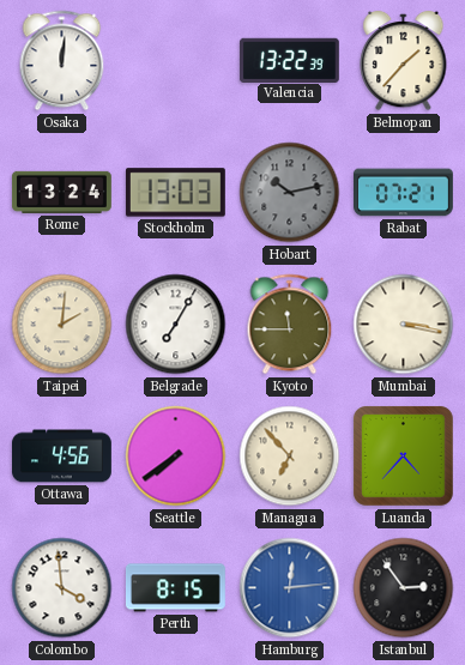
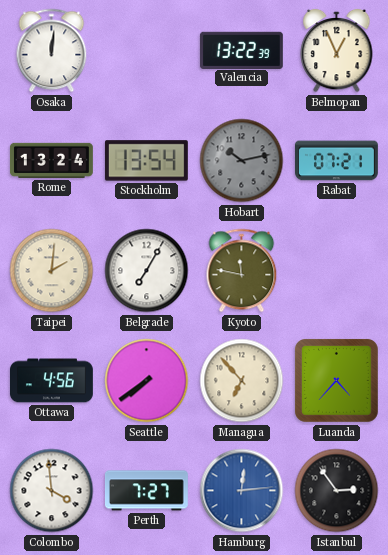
Belmopan: 1:37 -> 12:56
Stockholm: 13:03 -> 13:54
Kyoto: 11:45 -> 11:47
Mumbai: 3:17 -> none
Perth: 8:15 -> 7:27
